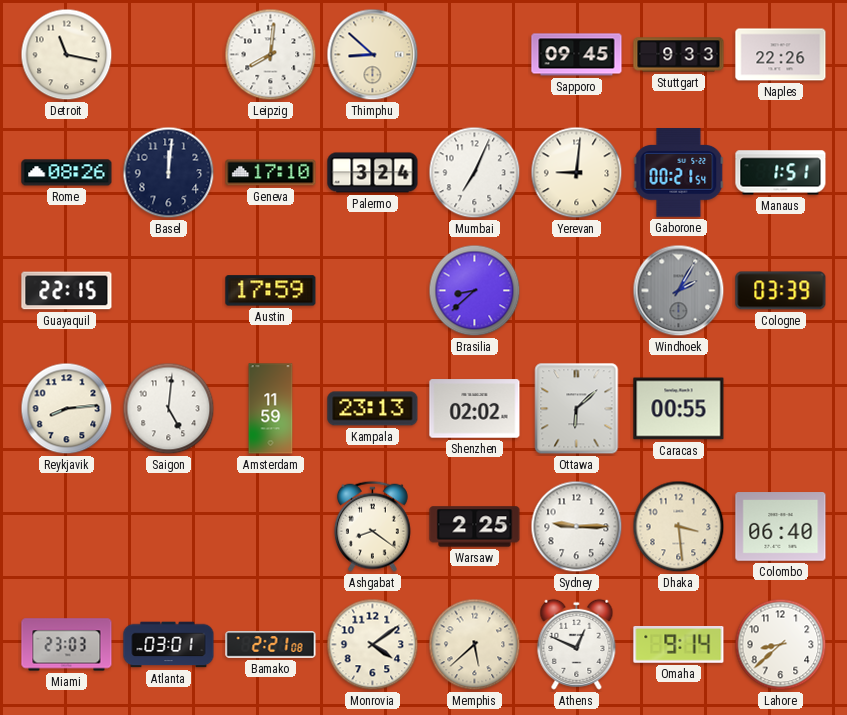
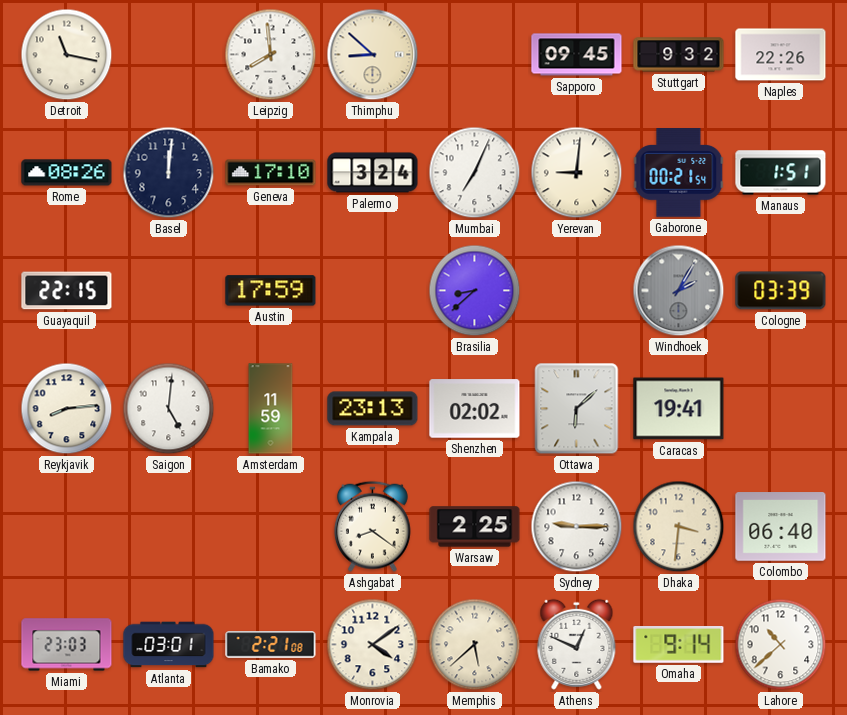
Leipzig: 8:01 -> 7:59
Stuttgart: 9:33 -> 9:32
Caracas: 00:55 -> 19:41
Dhaka: 3:29 -> 3:31
Lahore: 8:38 -> 10:38
